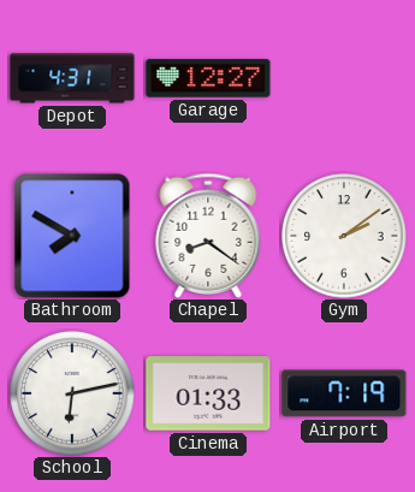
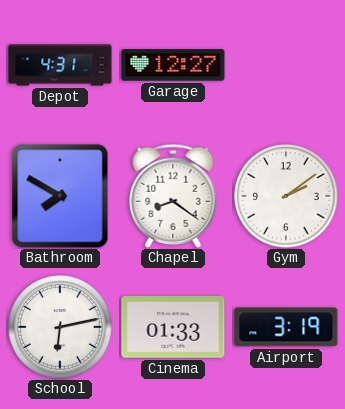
Airport: 7:19 -> 3:19
